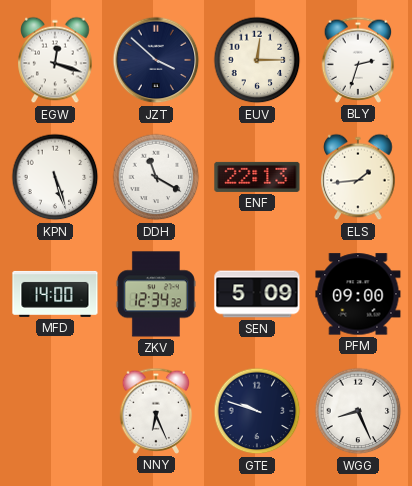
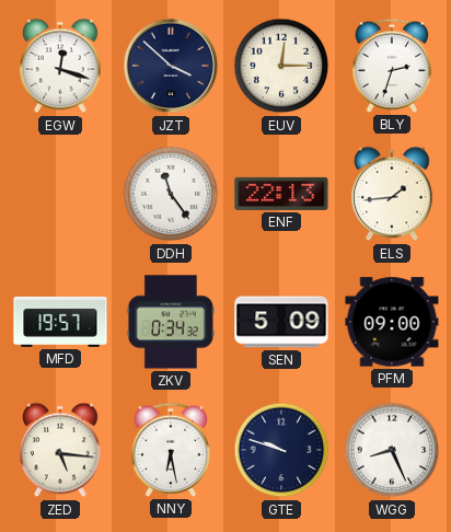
KPN: 5:27 -> none
DDH: 11:20 -> 11:24
MFD: 14:00 -> 19:57
ZKV: 12:34 -> 0:34
ZED: none -> 5:16
NNY: 6:26 -> 6:28
